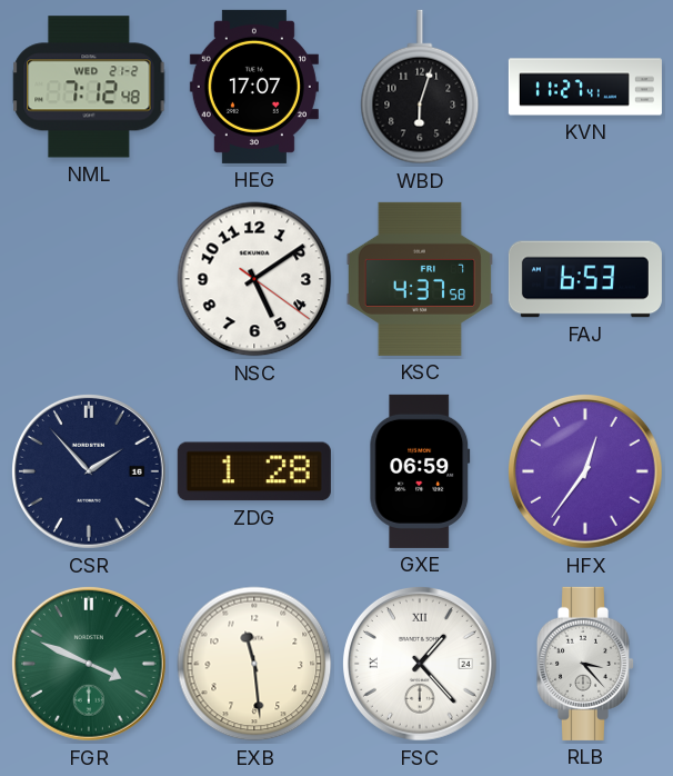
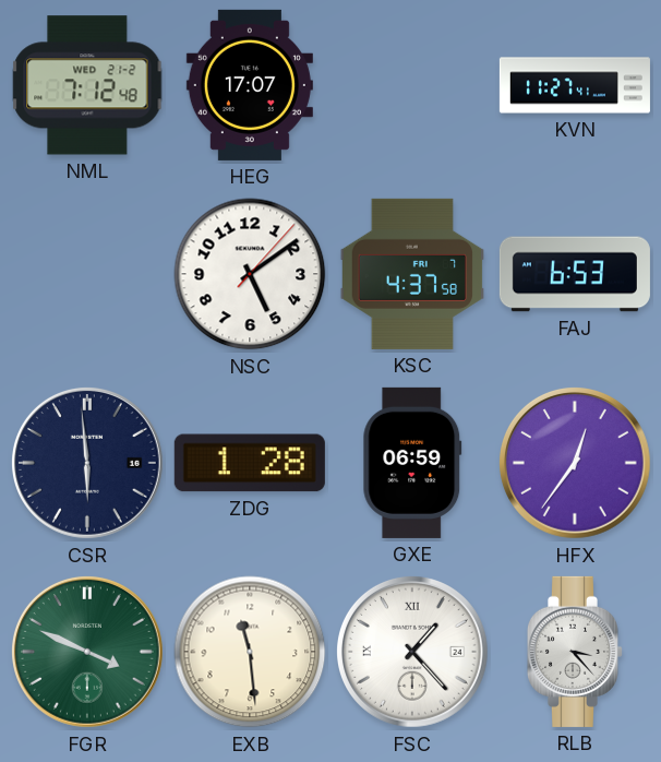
WBD: 6:03 -> none
NSC: 5:09:21 -> 5:09:07
CSR: 1:53 -> 5:59
